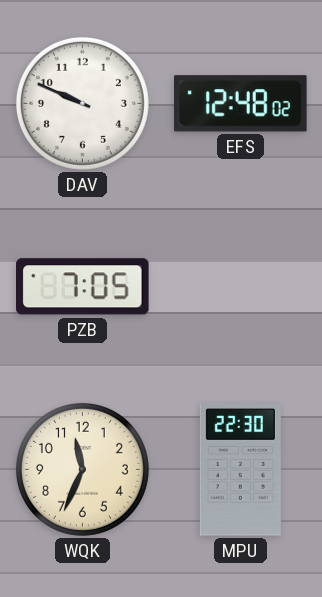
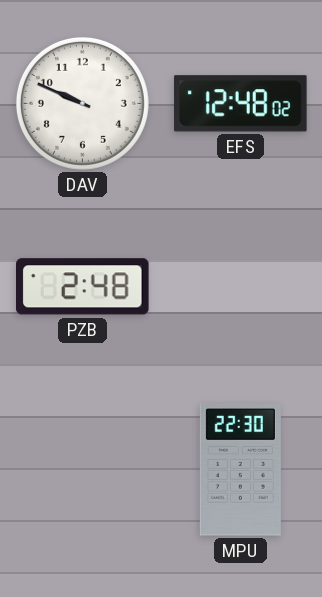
PZB: 7:05 -> 2:48
WQK: 11:34 -> none
